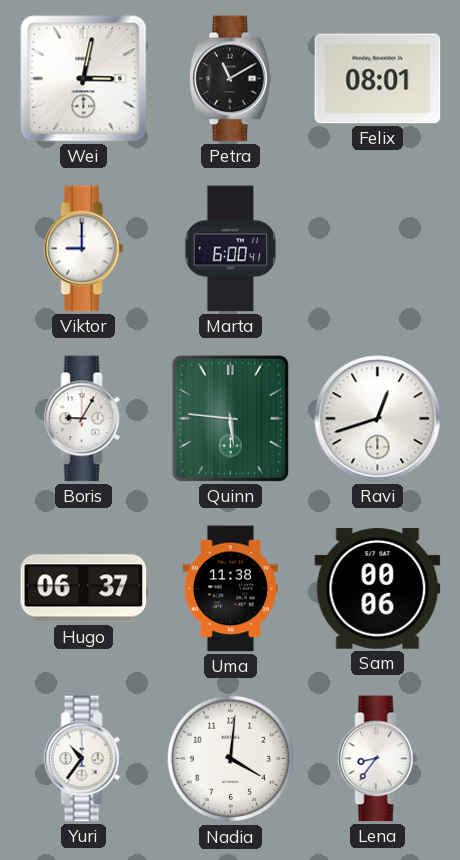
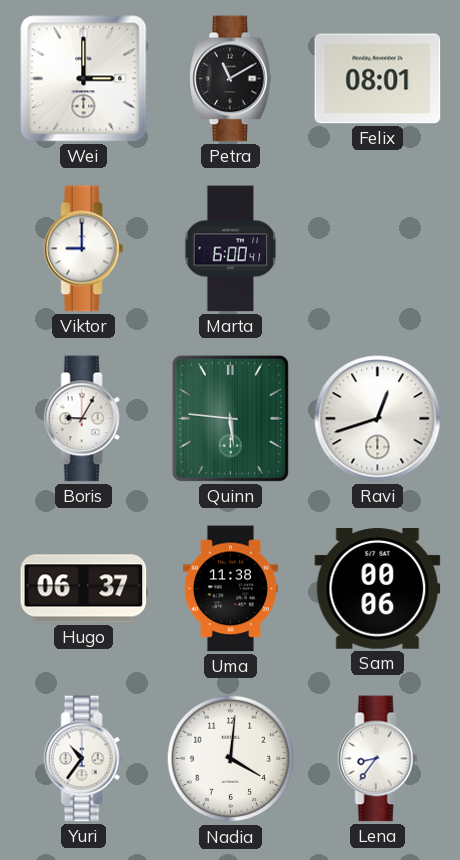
Wei: 3:02 -> 3:00
